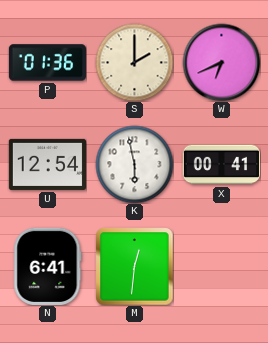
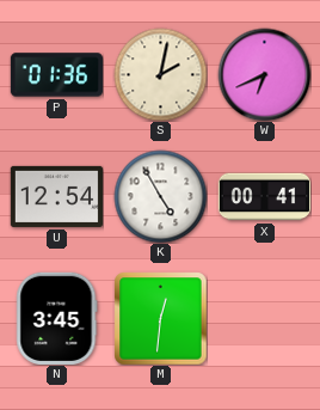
S: 2:00 -> 2:02
K: 5:58 -> 4:55
N: 6:41 -> 3:45
